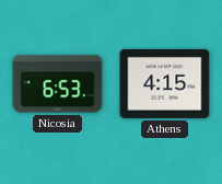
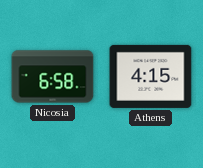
Nicosia: 6:53 -> 6:58
